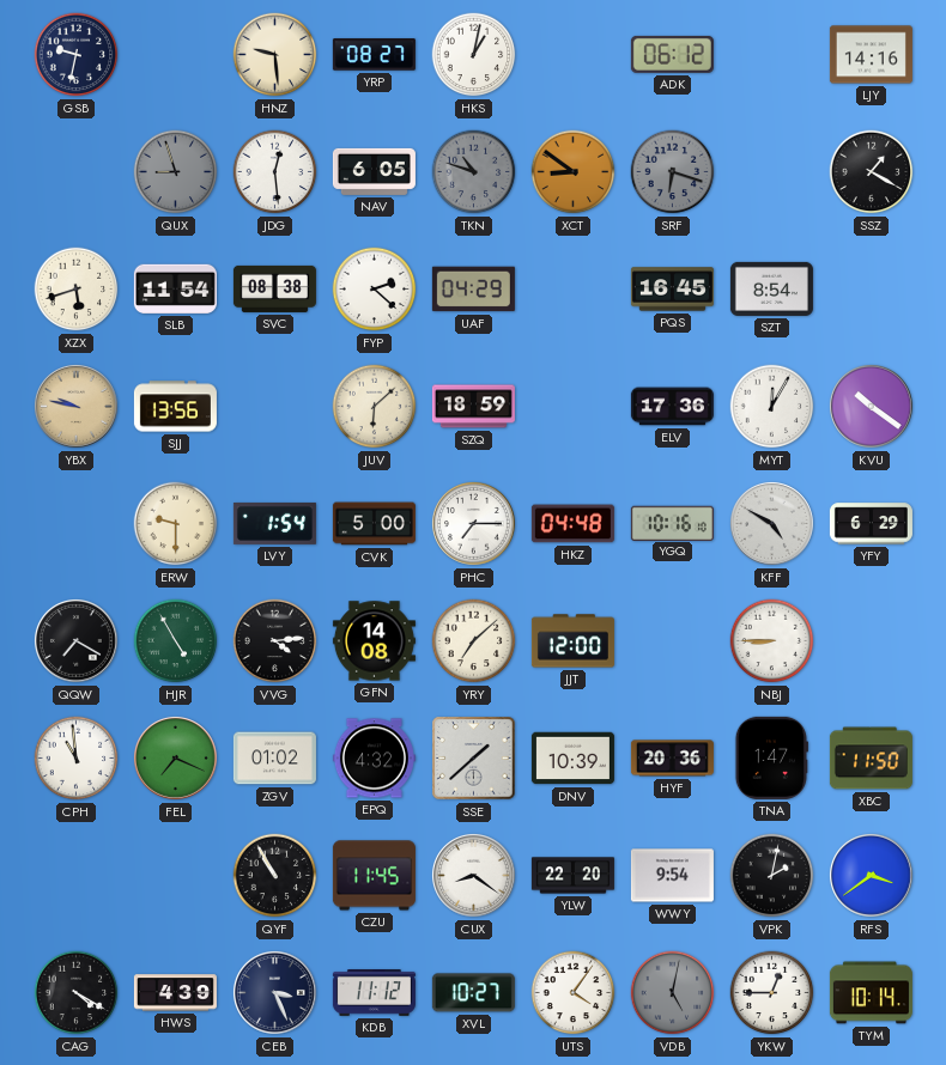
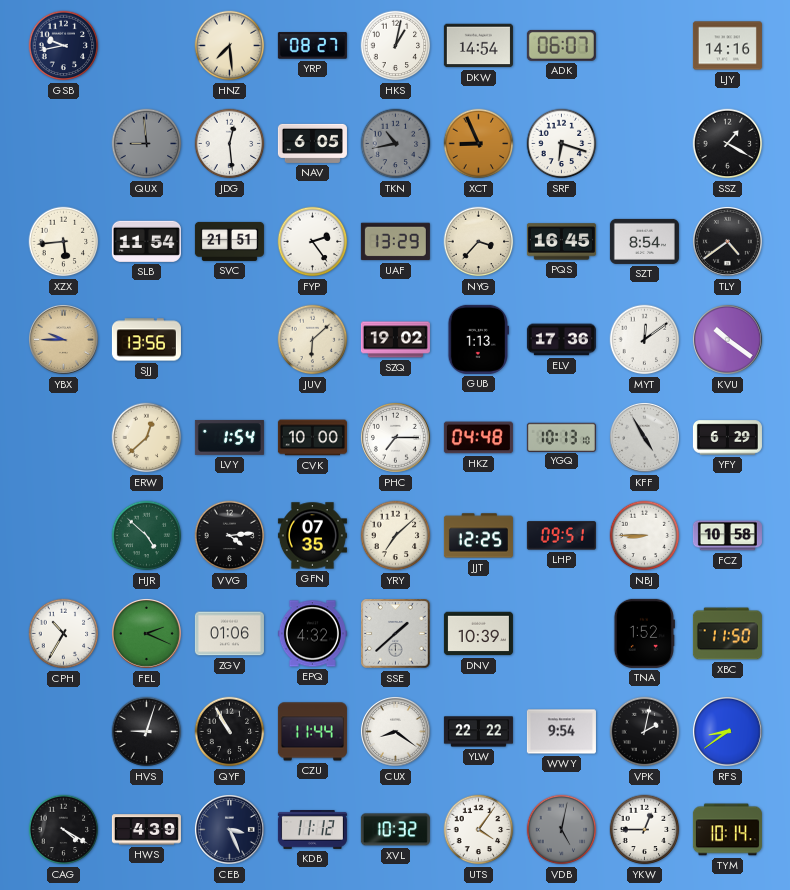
GSB: 9:32 -> 9:43
HNZ: 9:29 -> 7:29
DKW: none -> 14:54
ADK: 06:12 -> 06:07
QUX: 8:57 -> 8:59
TKN: 10:48 -> 10:43
XCT: 8:51 -> 8:56
SRF dial: grey -> white
XZX: 5:42 -> 5:44
SVC: 08:38 -> 21:51
FYP: 2:22 -> 2:24
UAF: 04:29 -> 13:29
NYG: none -> 3:37
TLY: none -> 4:39
YBX: 9:47 -> 9:45
SZQ: 18:59 -> 19:02
GUB: none -> 1:13
MYT: 12:05 -> 12:09
ERW: 9:30 -> 12:38
CVK: 5:00 -> 10:00
YGQ: 10:16 -> 10:13
KFF: 4:50 -> 4:55
QQW: 7:20 -> none
HJR: 4:55 -> 4:52
GFN: 14:08 -> 07:35
JJT: 12:00 -> 12:25
LHP: none -> 09:51
FCZ: none -> 10:58
CPH: 10:59 -> 10:35
FEL: 7:19 -> 2:19
ZGV: 01:02 -> 01:06
HYF: 20:36 -> none
TNA: 1:47 -> 1:52
HVS: none -> 9:03
CZU: 11:45 -> 11:44
YLW: 22:20 -> 22:22
RFS: 3:39 -> 8:39
XVL: 10:27 -> 10:32
